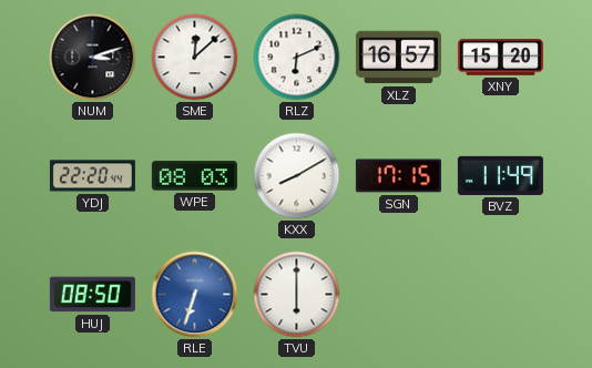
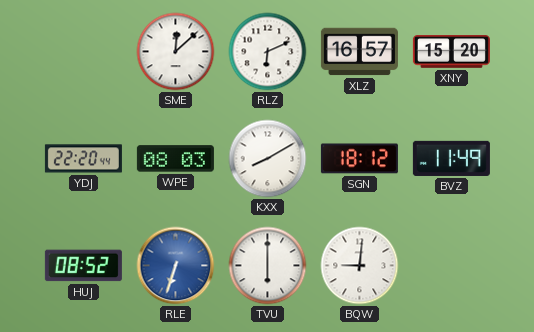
NUM: 3:12 -> none
SGN: 17:15 -> 18:12
HUJ: 08:50 -> 08:52
BQW: none -> 9:01
